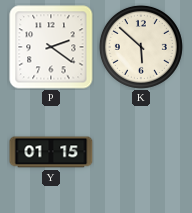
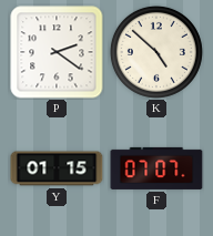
K: 5:52 -> 4:52
F: none -> 07:07
